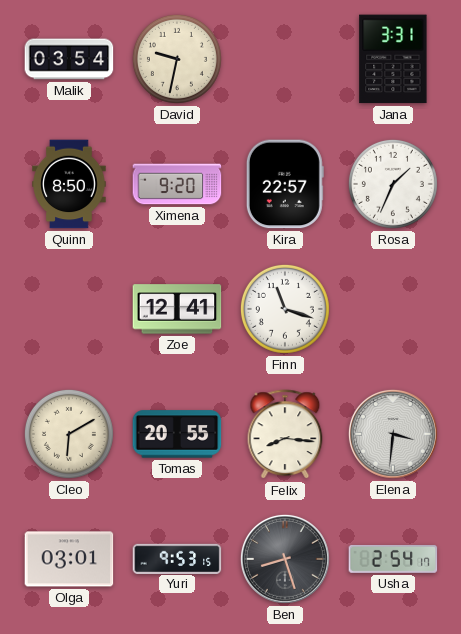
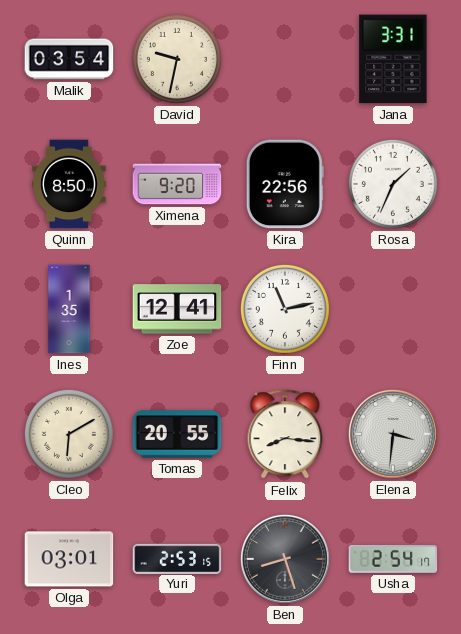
Kira: 22:57 -> 22:56
Ines: none -> 1:35
Finn: 11:18 -> 11:13
Yuri: 9:53 -> 2:53
